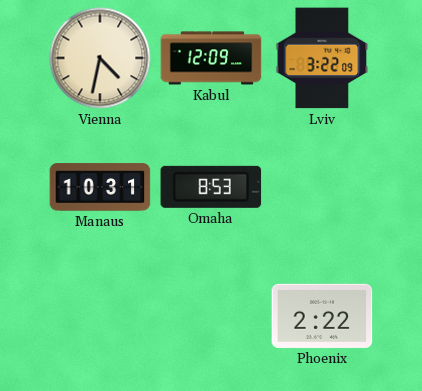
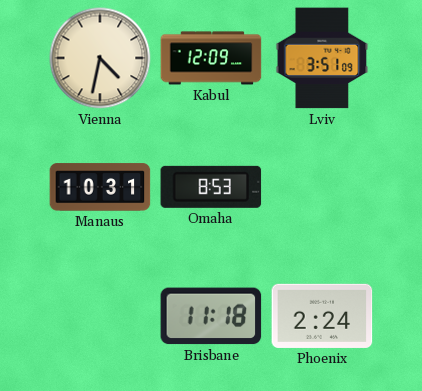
Lviv: 3:22 -> 3:51
Brisbane: none -> 11:18
Phoenix: 2:22 -> 2:24
